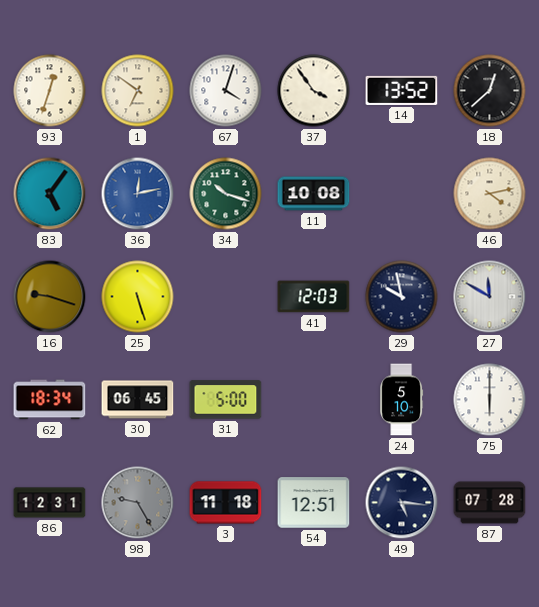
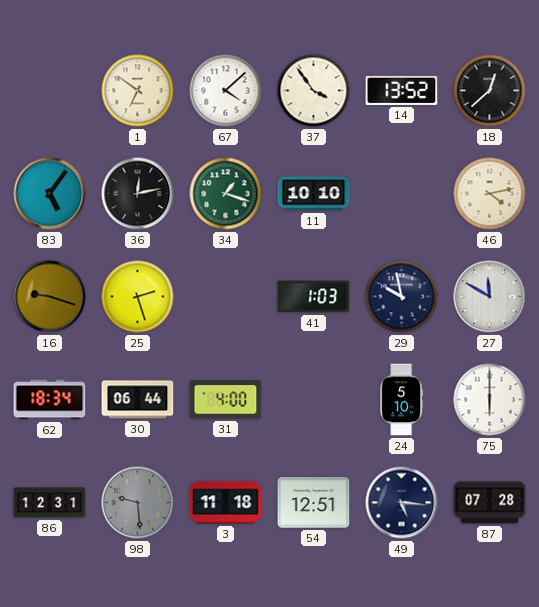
93: 12:33 -> none
67: 4:03 -> 4:08
36 dial: blue -> black
34: 10:18 -> 1:18
11: 10:08 -> 10:10
25: 5:27 -> 2:27
41: 12:03 -> 1:03
30: 06:45 -> 06:44
31: 5:00 -> 4:00
98: 9:25 -> 9:29
